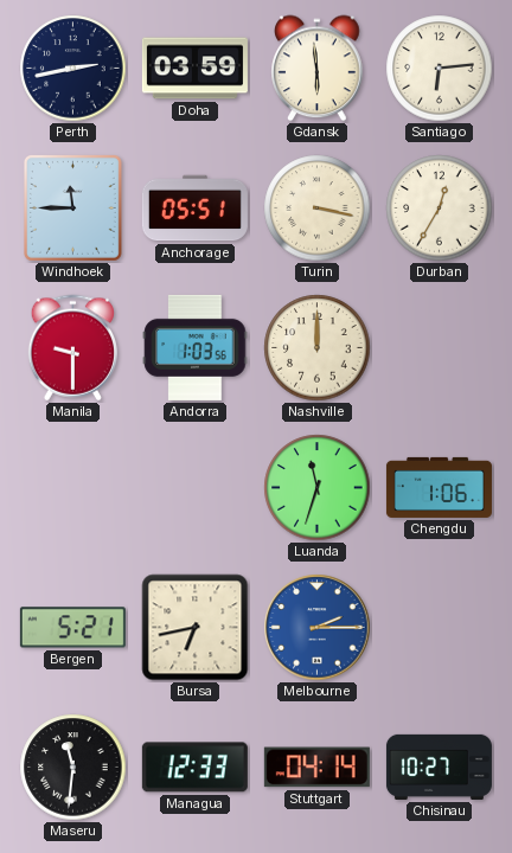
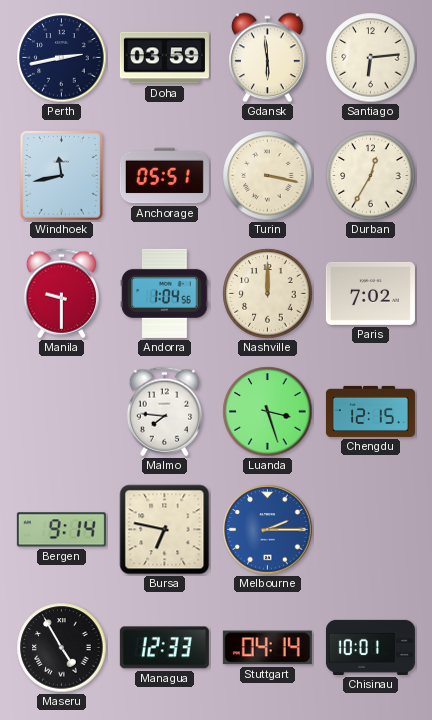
Windhoek: 11:45 -> 11:43
Andorra: 1:03 -> 1:04
Paris: none -> 7:02
Malmo: none -> 7:46
Luanda: 11:33 -> 3:27
Chengdu: 1:06 -> 12:15
Bergen: 5:21 -> 9:14
Bursa: 6:43 -> 6:47
Maseru: 11:31 -> 4:55
Chisinau: 10:27 -> 10:01
